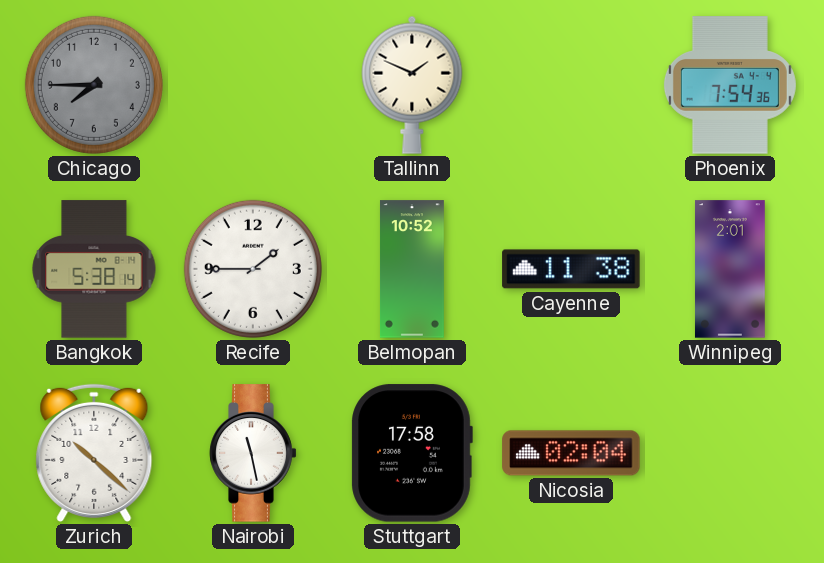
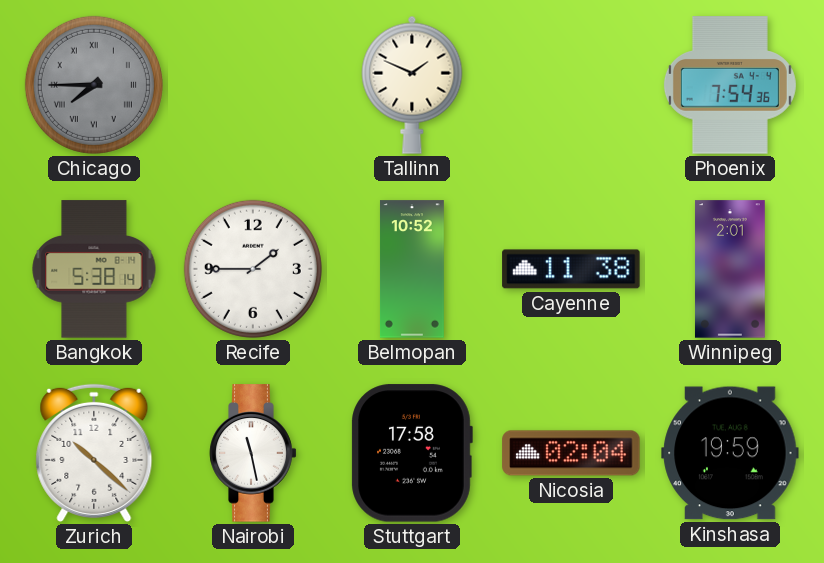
Chicago numerals: Arabic -> Roman
Kinshasa: none -> 19:59
